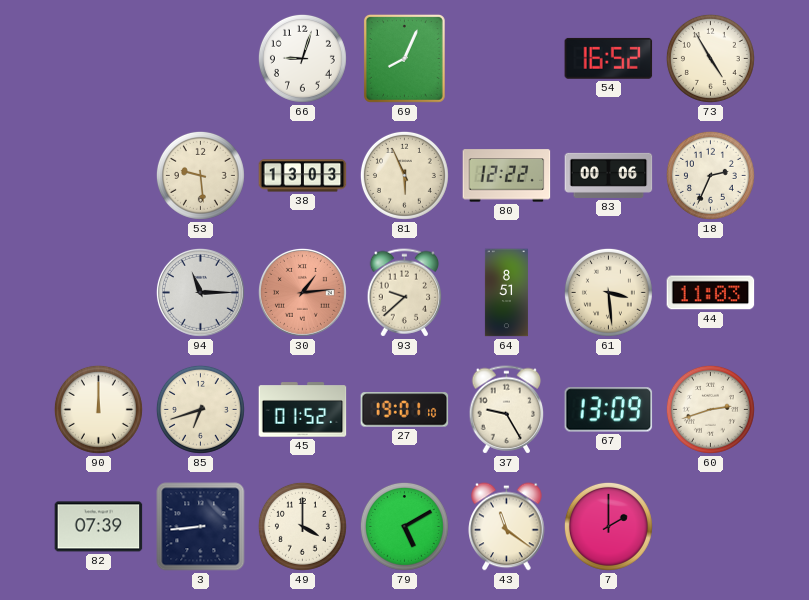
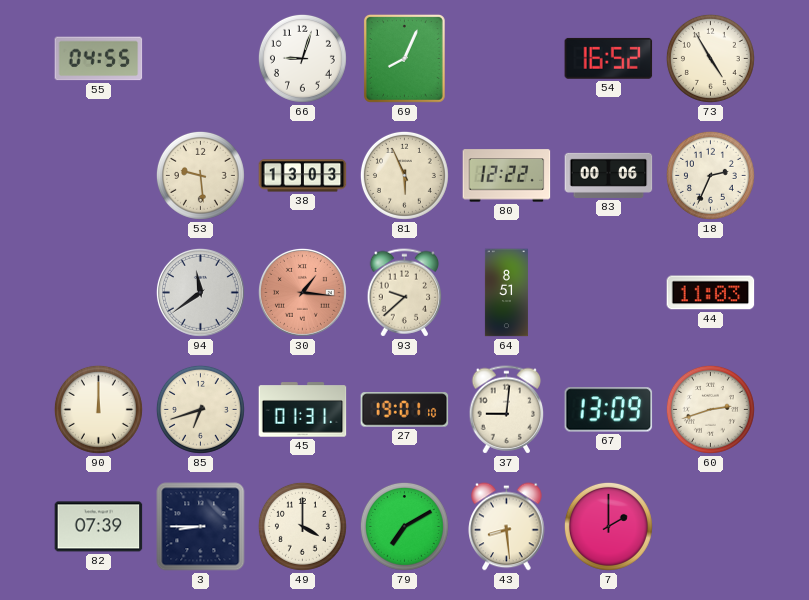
55: none -> 04:55
94: 11:15 -> 11:39
30: 1:14 -> 1:16
61: 3:29 -> none
45: 01:52 -> 01:31
37: 9:25 -> 9:01
3: 8:44 -> 8:45
79: 5:10 -> 7:10
43: 11:21 -> 8:29
